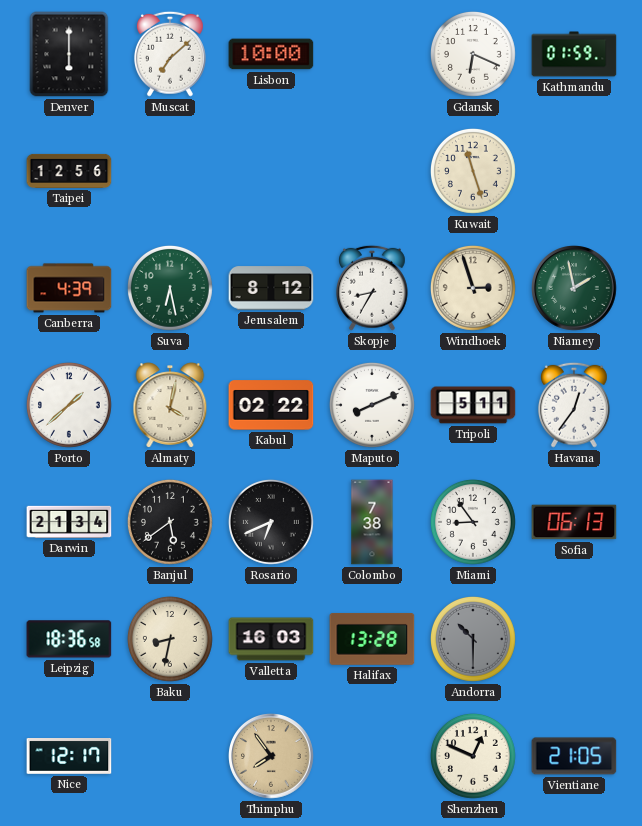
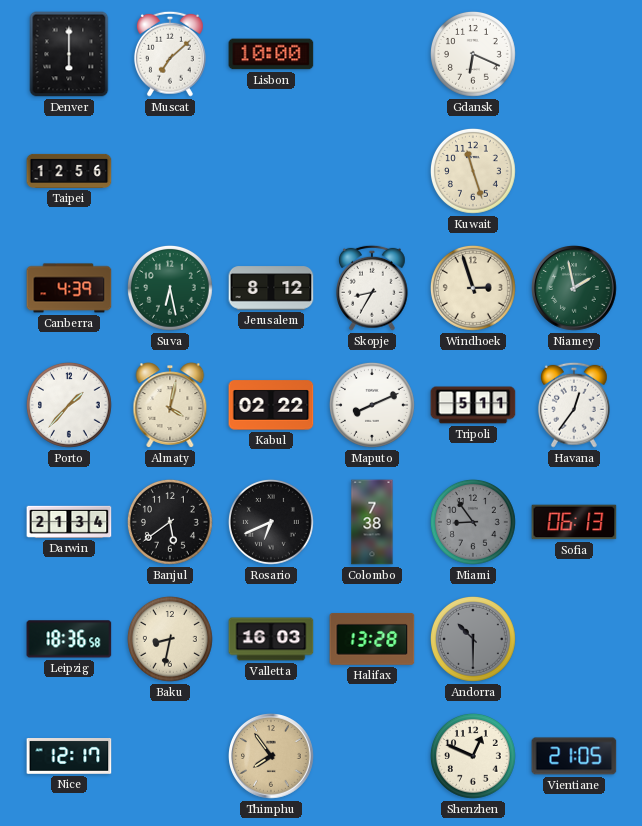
Kathmandu: 01:59 -> none
Porto: 1:38 -> 1:37
Miami dial: white -> grey
